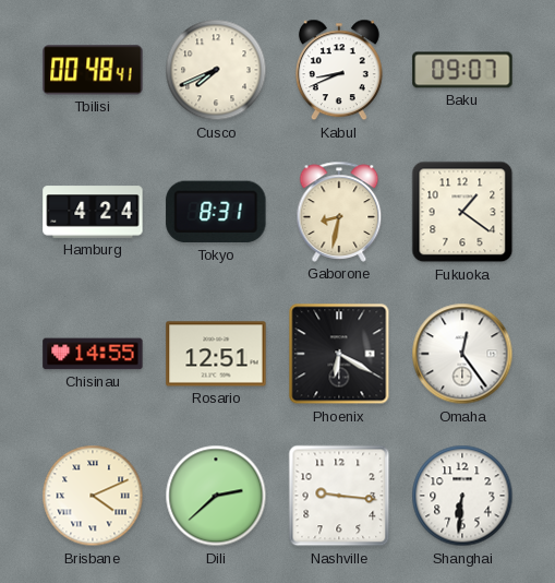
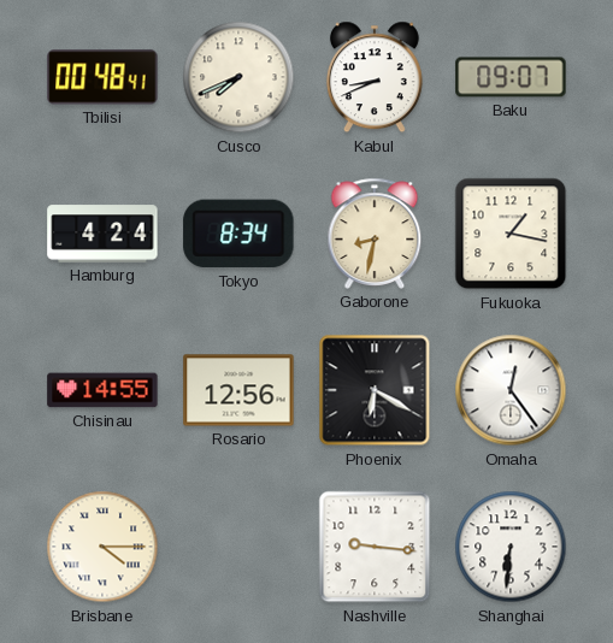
Tokyo: 8:31 -> 8:34
Fukuoka: 1:21 -> 1:17
Rosario: 12:51 -> 12:56
Brisbane: 4:11 -> 4:15
Dili: 2:38 -> none
